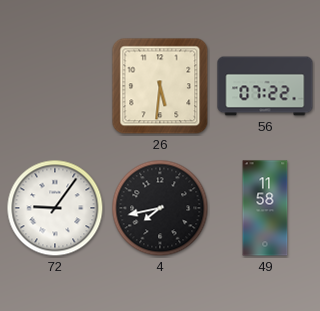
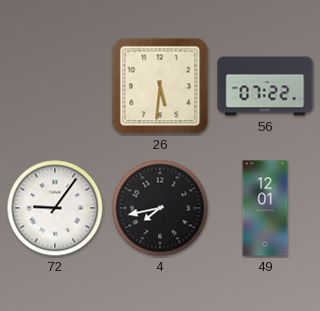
49: 11:58 -> 12:01
